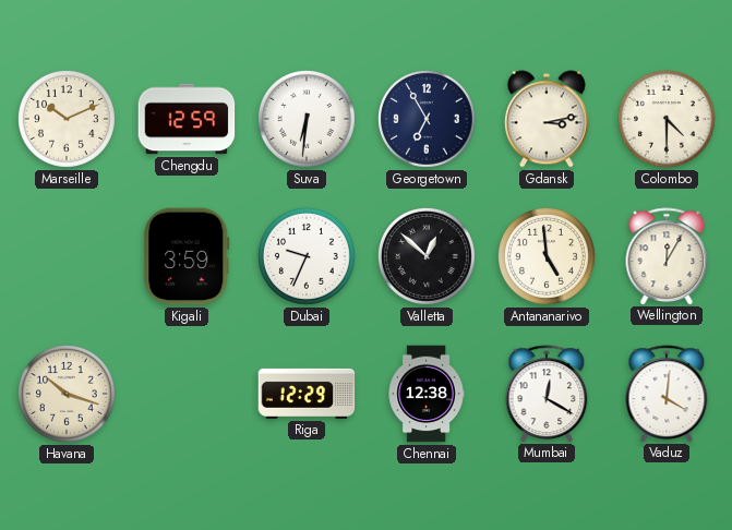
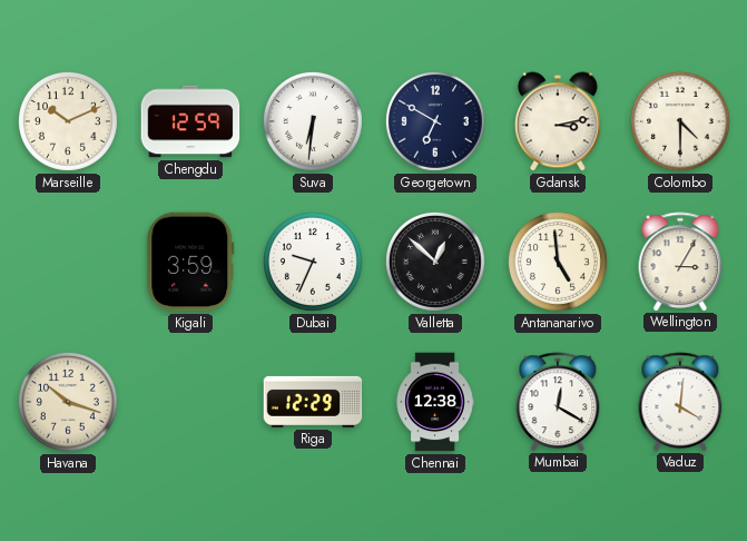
Georgetown: 6:55 -> 6:50
Wellington: 12:05 -> 3:05
